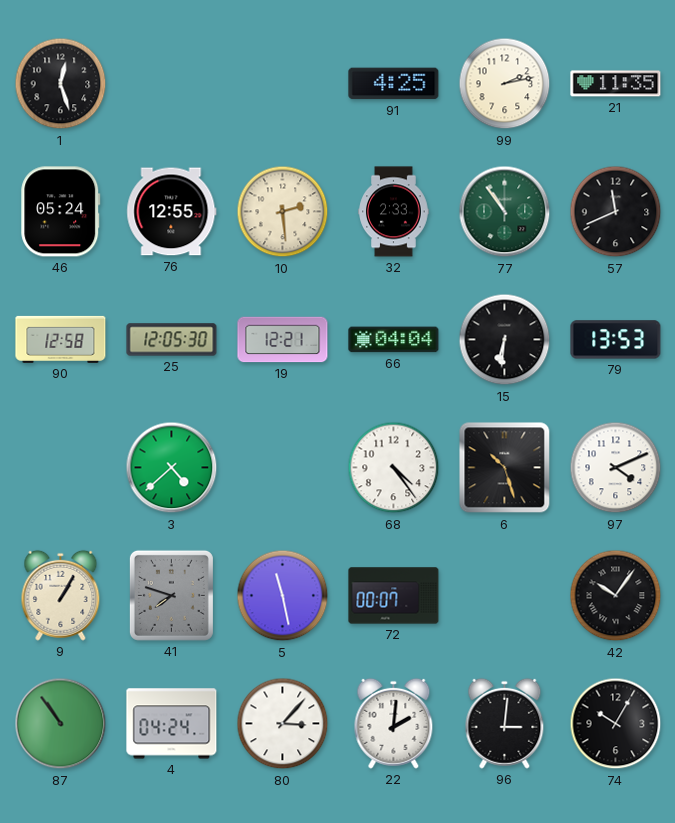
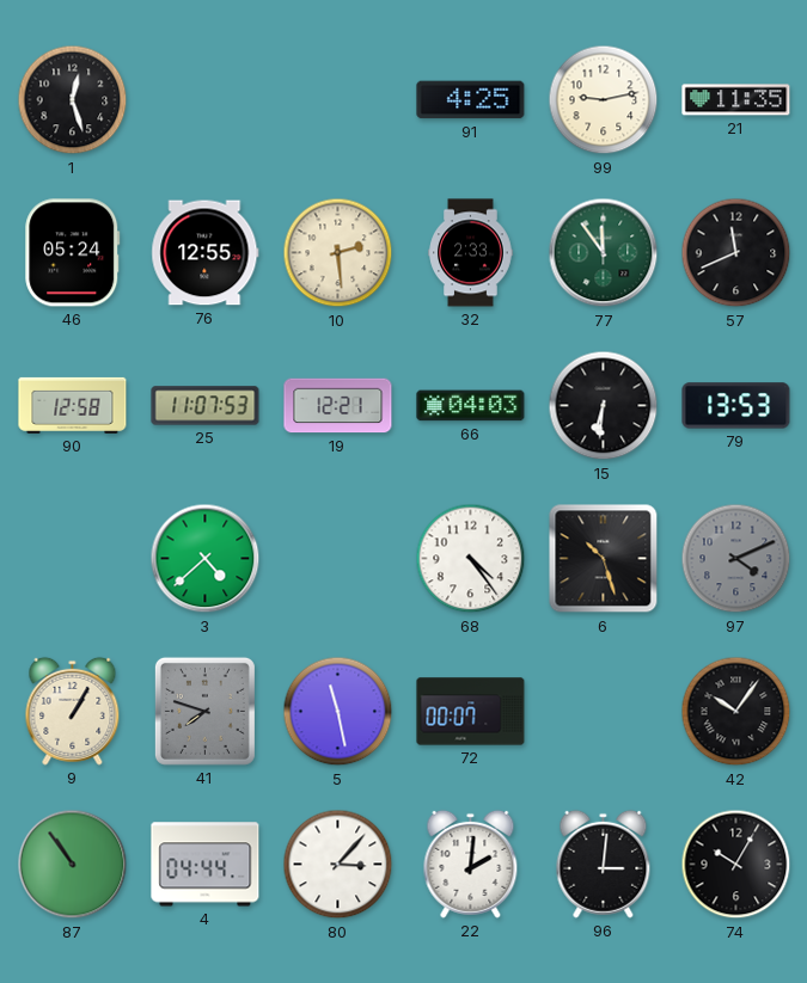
99: 2:13 -> 9:13
77: 10:54 -> 11:54
25: 12:05 -> 11:07
66: 04:04 -> 04:03
97 dial: white -> grey
4: 04:24 -> 04:44
